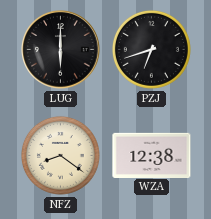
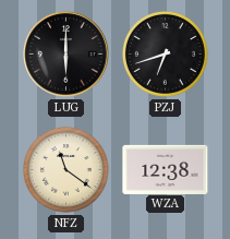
NFZ: 8:21 -> 11:21
